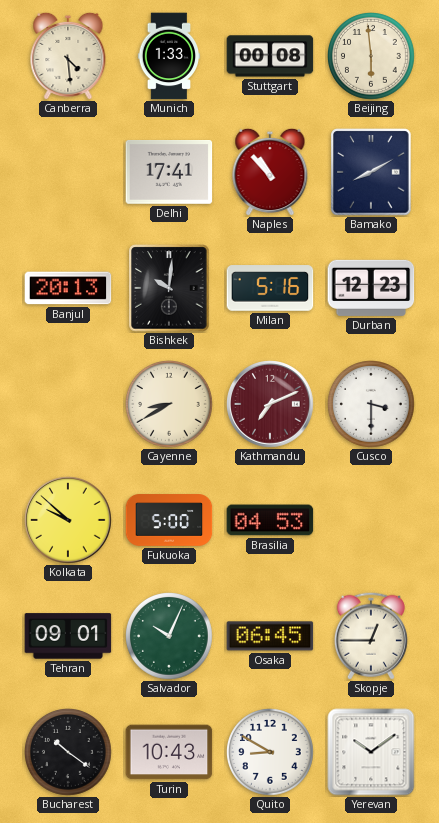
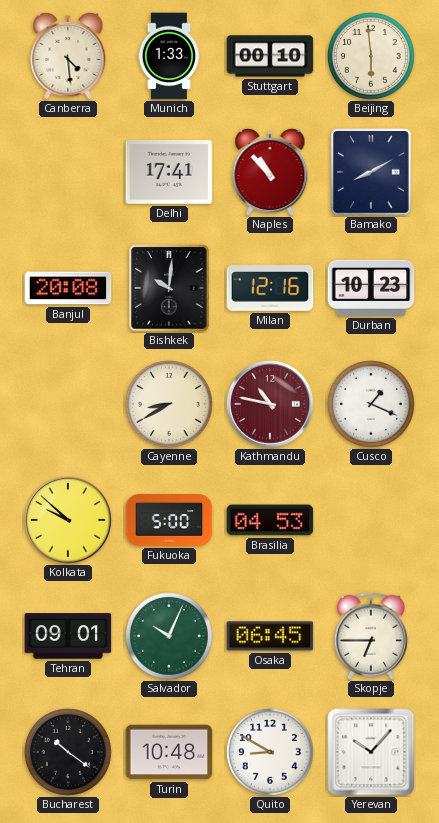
Stuttgart: 00:08 -> 00:10
Banjul: 20:13 -> 20:08
Milan: 5:16 -> 12:16
Durban: 12:23 -> 10:23
Kathmandu: 7:11 -> 10:47
Cusco: 3:30 -> 1:19
Skopje: 12:45 -> 6:45
Turin: 10:43 -> 10:48
Yerevan: 10:09 -> 10:07
